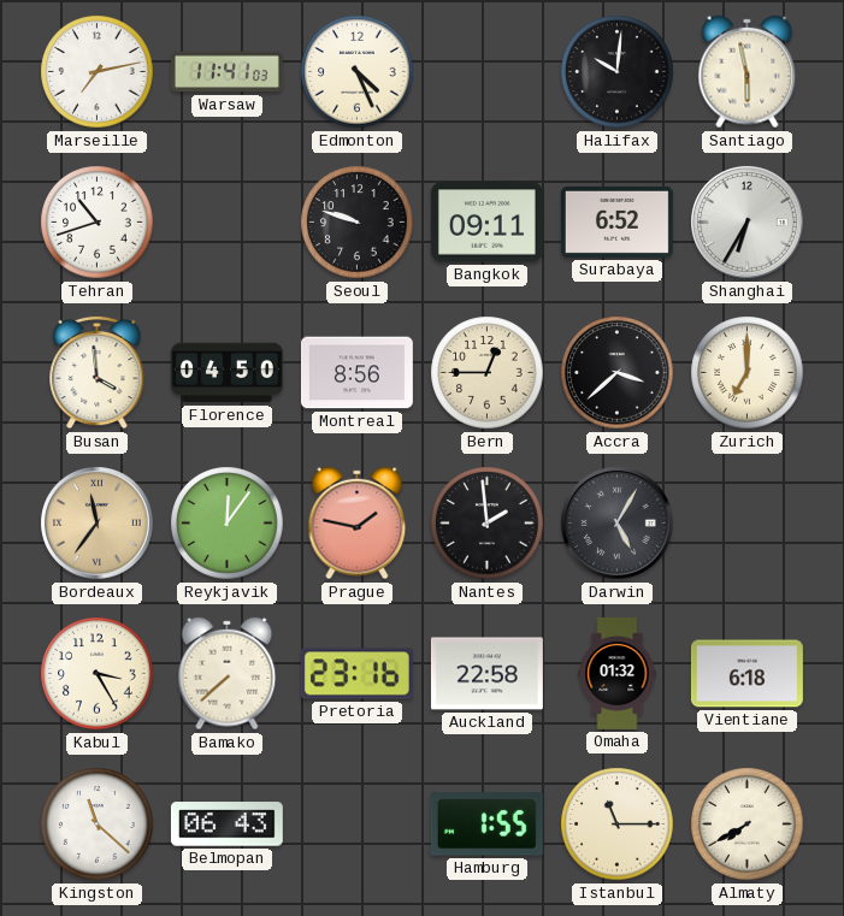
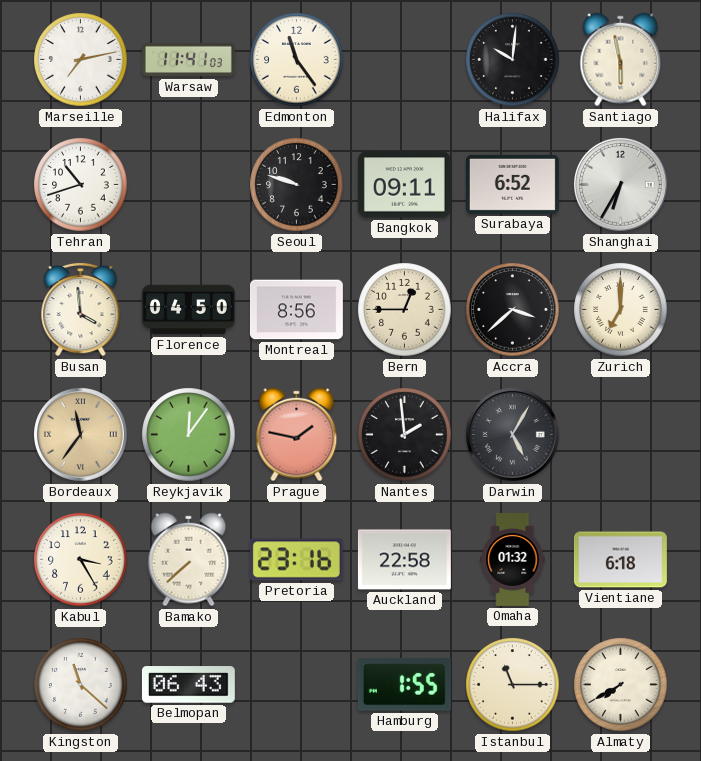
Edmonton: 4:26 -> 11:24
